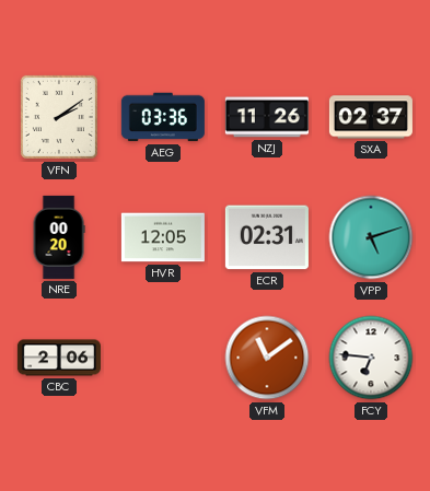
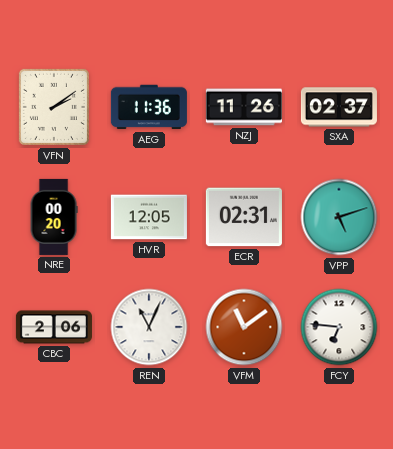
AEG: 03:36 -> 11:36
REN: none -> 11:04
